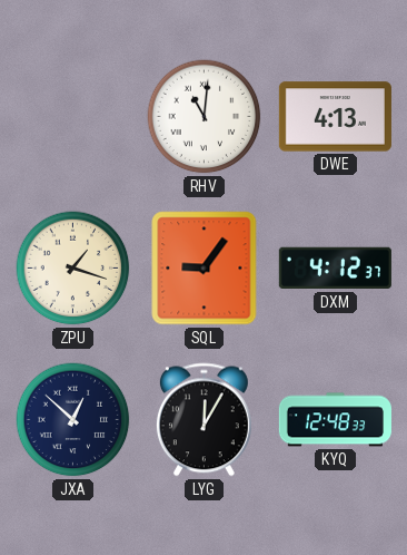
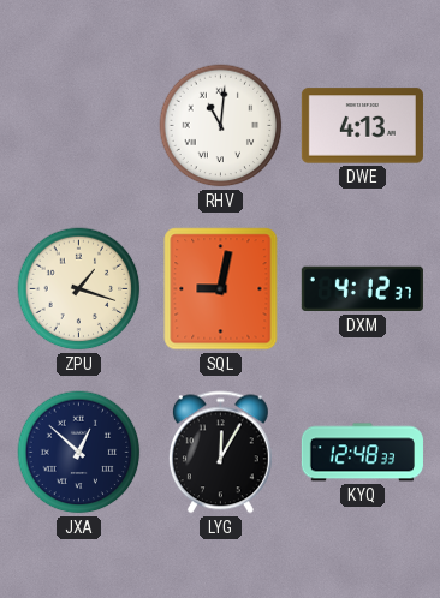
SQL: 9:06 -> 9:02
